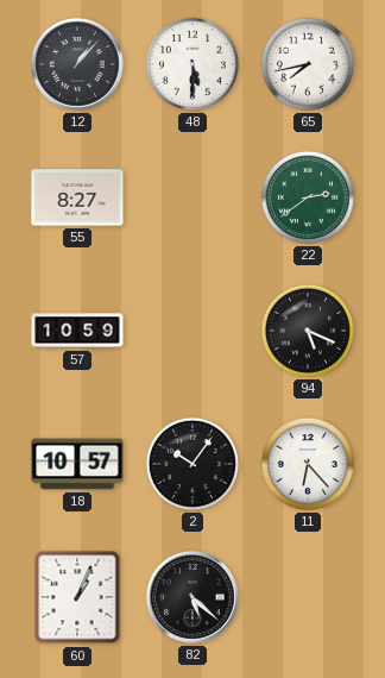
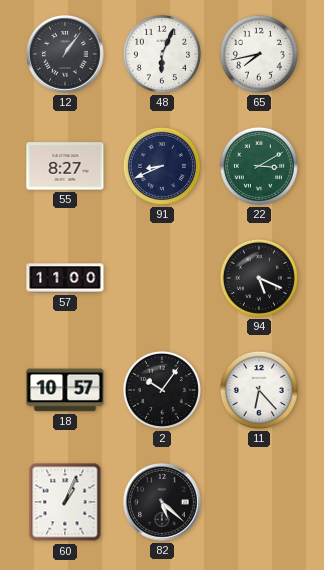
12: 1:07 -> 1:06
48: 5:30 -> 6:04
91: none -> 8:41
22: 2:39 -> 3:10
57: 10:59 -> 11:00
